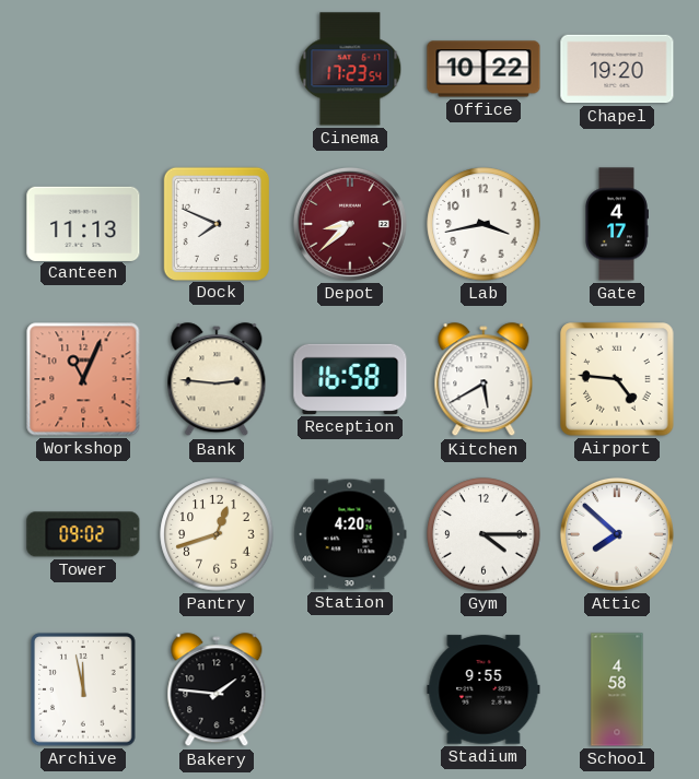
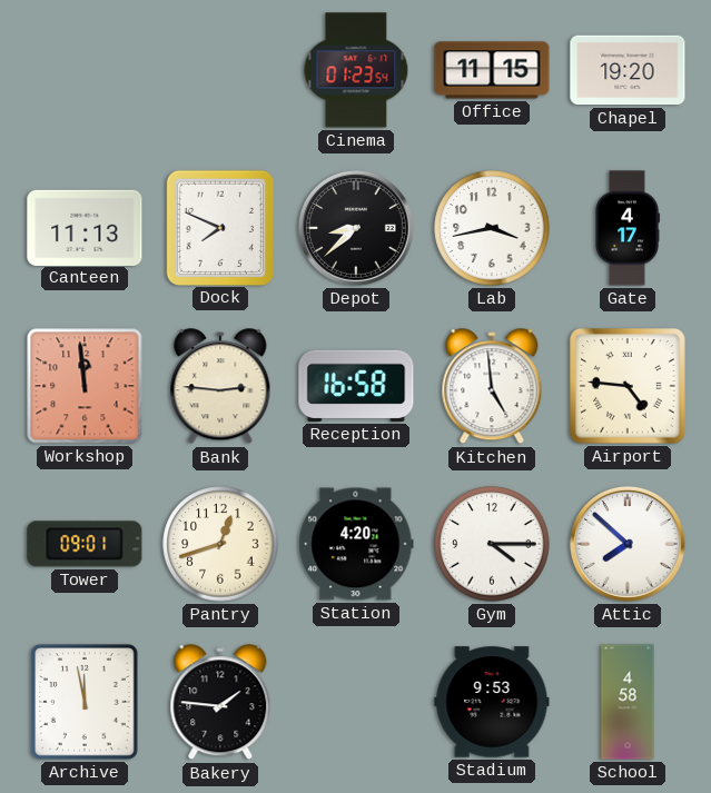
Cinema: 17:23 -> 01:23
Office: 10:22 -> 11:15
Depot dial: burgundy -> black
Workshop: 11:04 -> 11:59
Kitchen: 5:40 -> 4:59
Tower: 09:02 -> 09:01
Stadium: 9:55 -> 9:53
